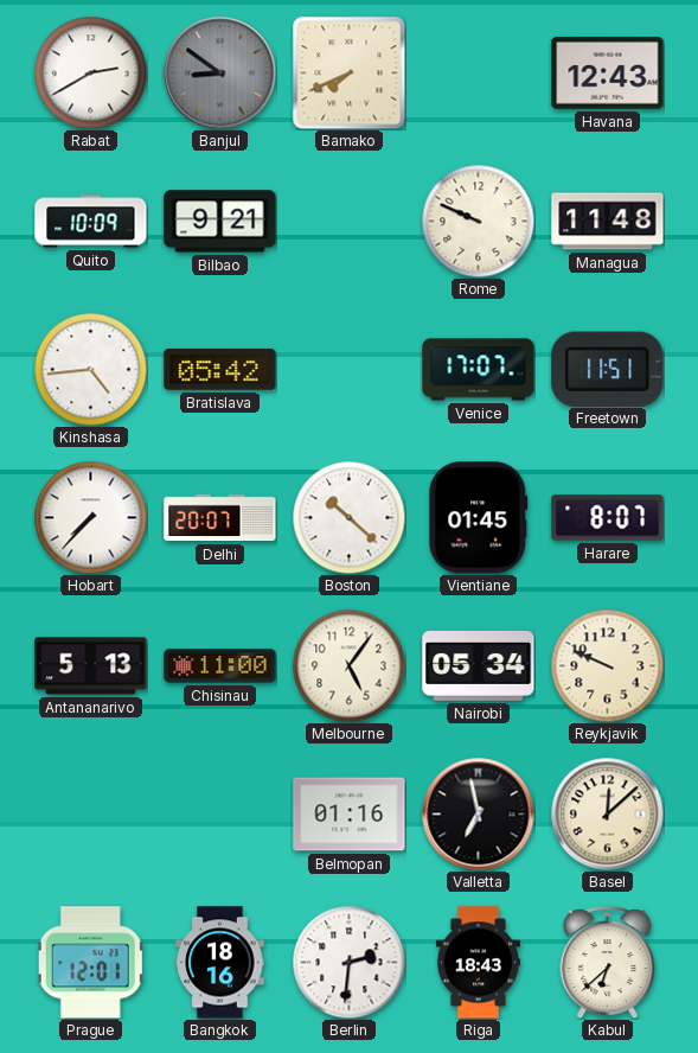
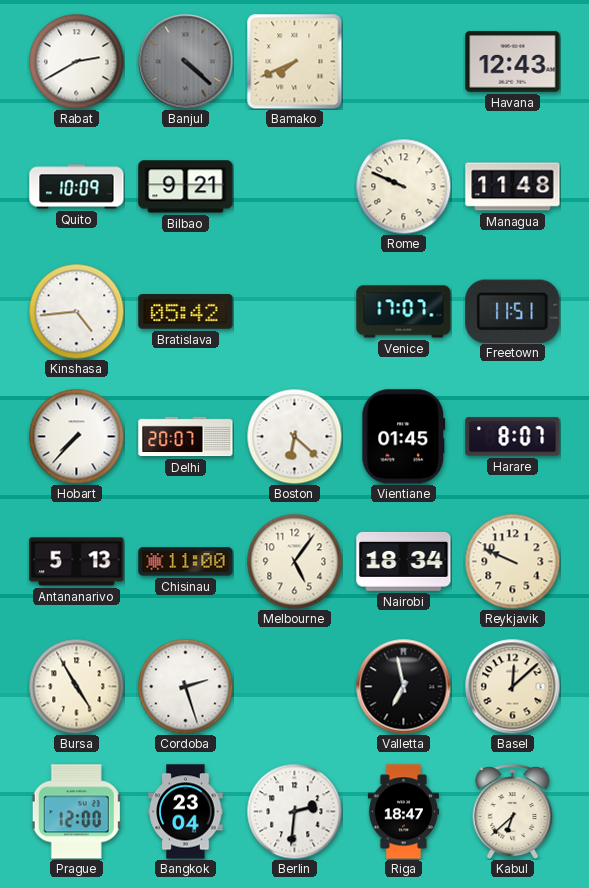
Banjul: 8:51 -> 4:22
Boston: 10:22 -> 6:22
Nairobi: 05:34 -> 18:34
Bursa: none -> 4:55
Cordoba: none -> 2:27
Belmopan: 01:16 -> none
Prague: 12:01 -> 12:00
Bangkok: 18:16 -> 23:04
Riga: 18:43 -> 18:47
